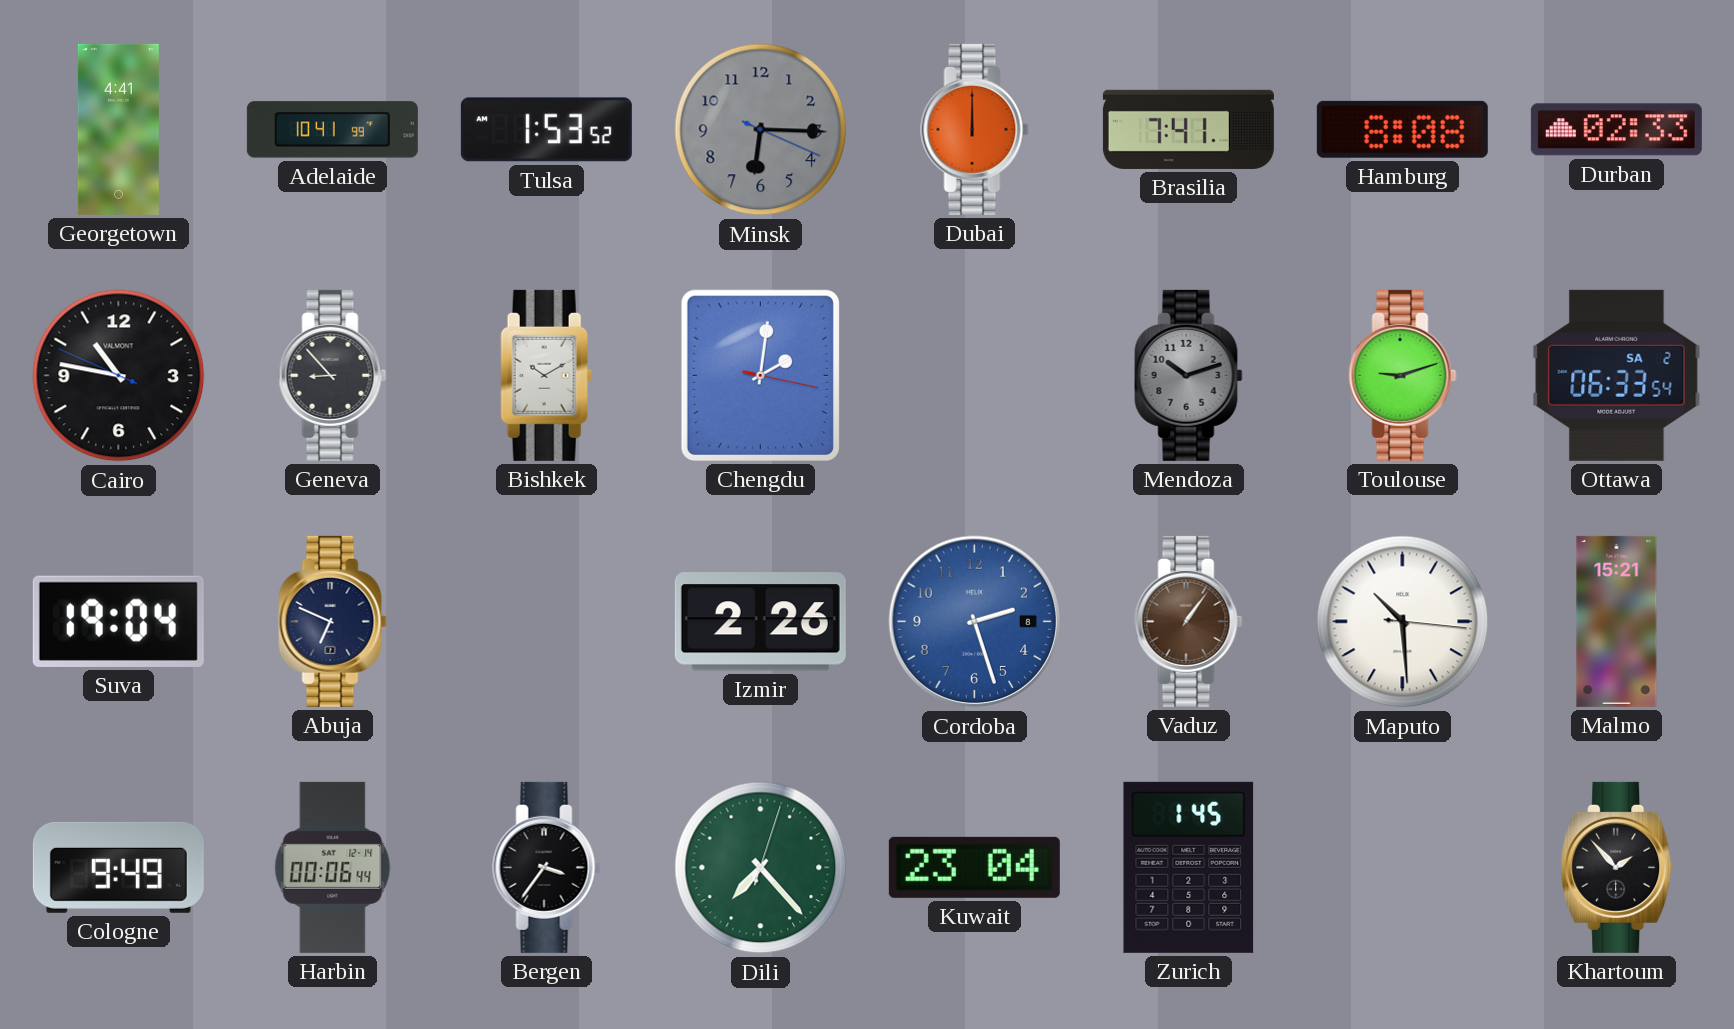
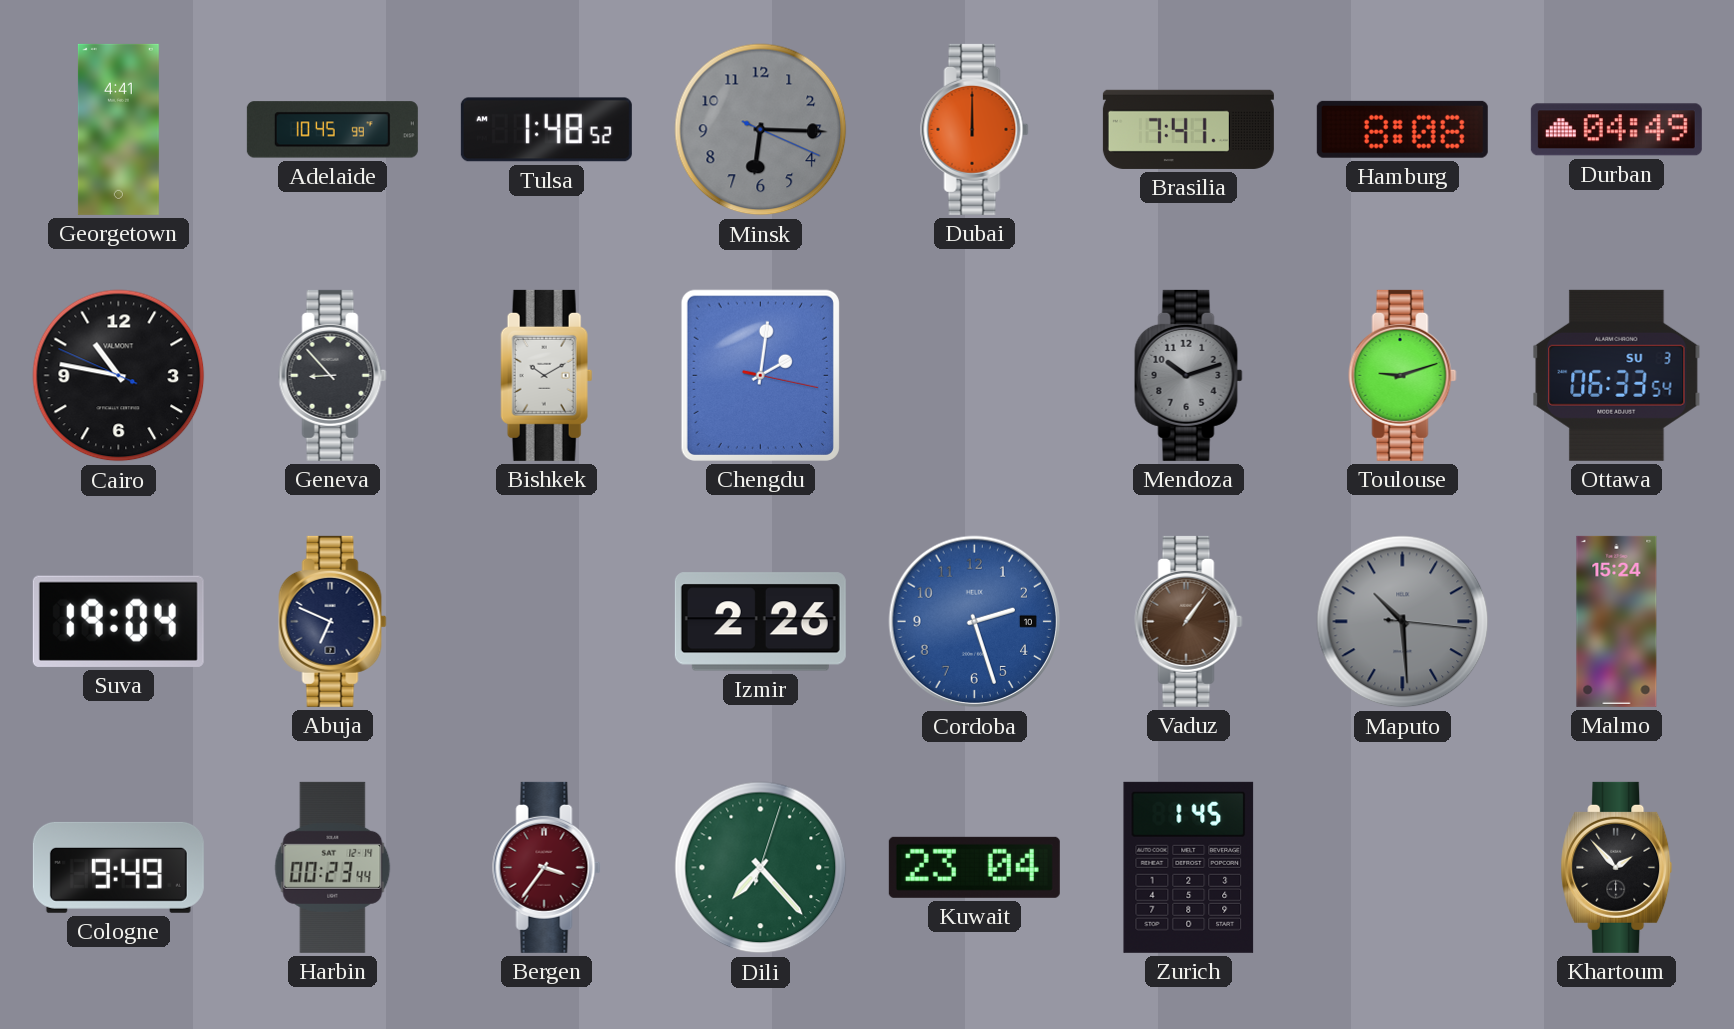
Adelaide: 10:41 -> 10:45
Tulsa: 1:53 -> 1:48
Durban: 02:33 -> 04:49
Ottawa date: SA 2 -> SU 3
Cordoba date: 8 -> 10
Maputo dial: white -> grey
Malmo: 15:21 -> 15:24
Harbin: 00:06 -> 00:23
Bergen dial: black -> burgundy
